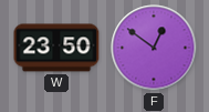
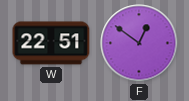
W: 23:50 -> 22:51
